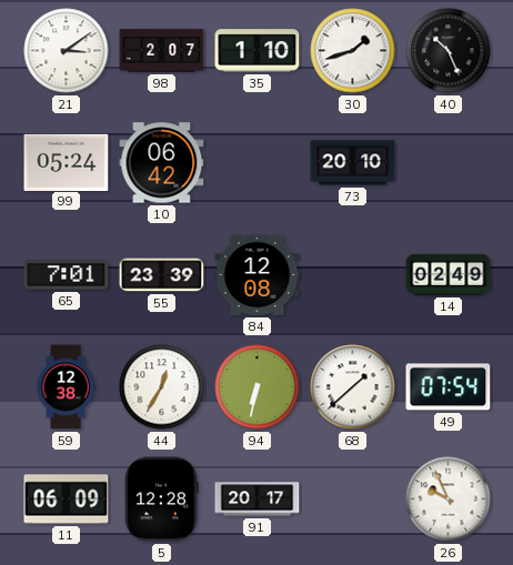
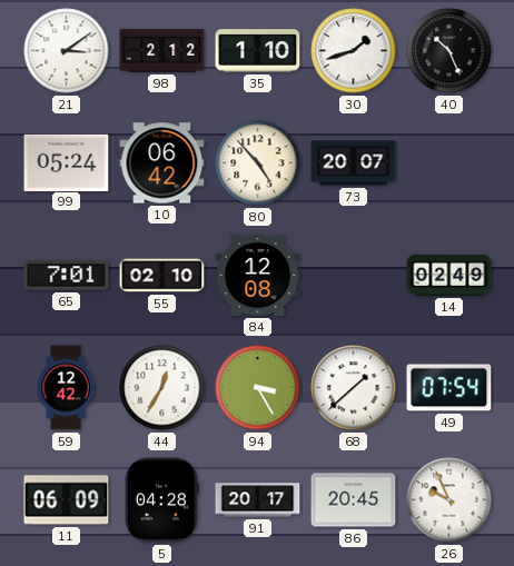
98: 2:07 -> 2:12
80: none -> 4:53
73: 20:10 -> 20:07
55: 23:39 -> 02:10
59: 12:38 -> 12:42
94: 6:32 -> 3:25
5: 12:28 -> 04:28
86: none -> 20:45
